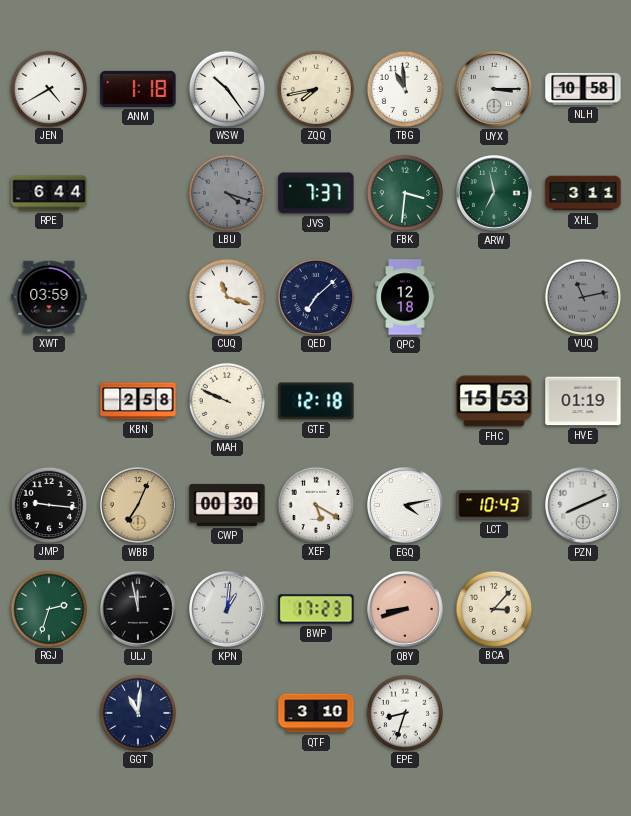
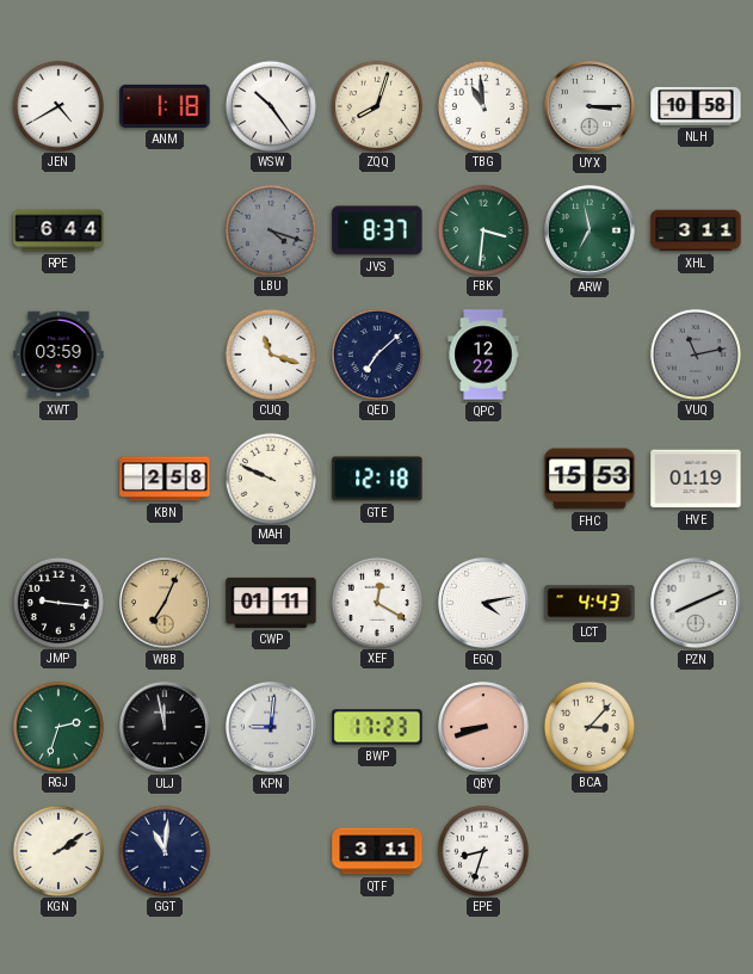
ZQQ: 7:43 -> 8:03
JVS: 7:37 -> 8:37
QPC: 12:18 -> 12:22
CWP: 00:30 -> 01:11
XEF: 5:20 -> 12:20
LCT: 10:43 -> 4:43
KPN: 1:01 -> 9:01
KGN: none -> 2:09
QTF: 3:10 -> 3:11
